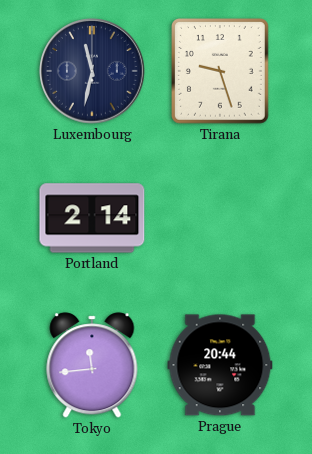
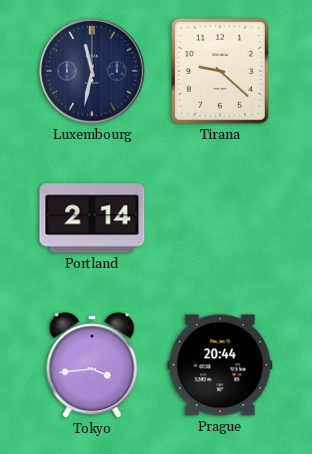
Tirana: 9:27 -> 9:22
Tokyo: 11:44 -> 3:44
